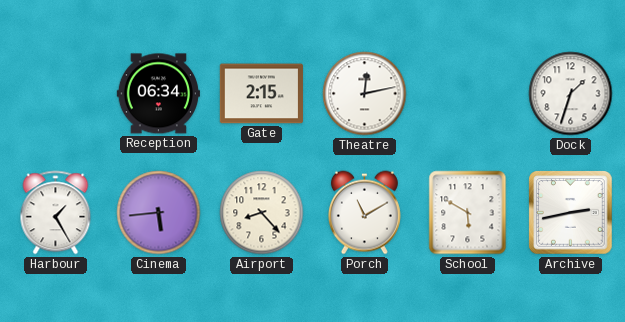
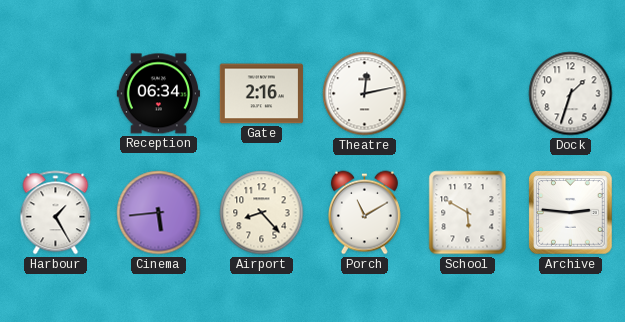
Gate: 2:15 -> 2:16
Archive: 2:43 -> 2:46
